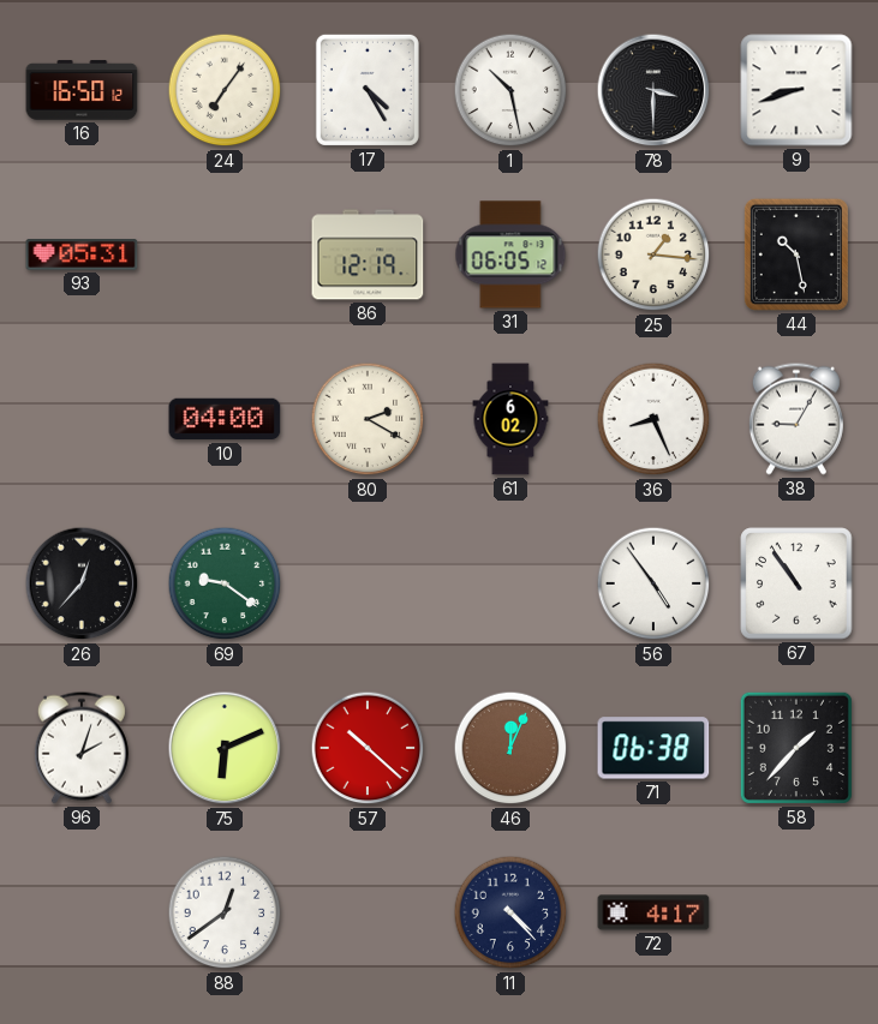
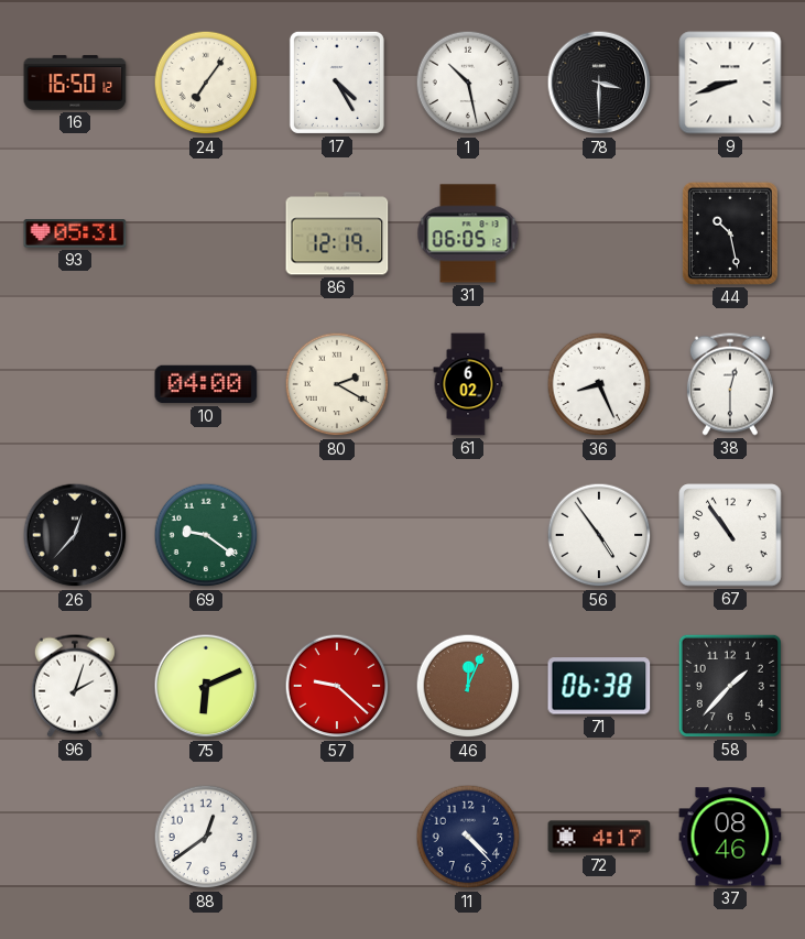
25: 1:16 -> none
38: 9:05 -> 12:30
57: 10:22 -> 9:22
37: none -> 08:46
